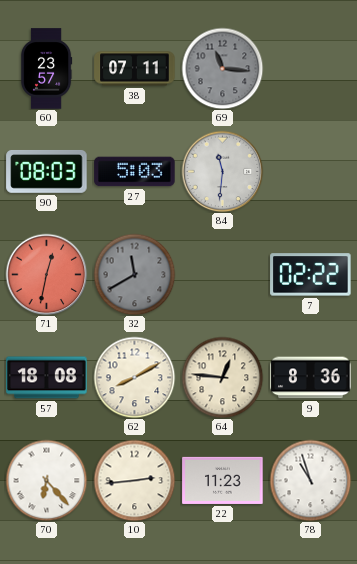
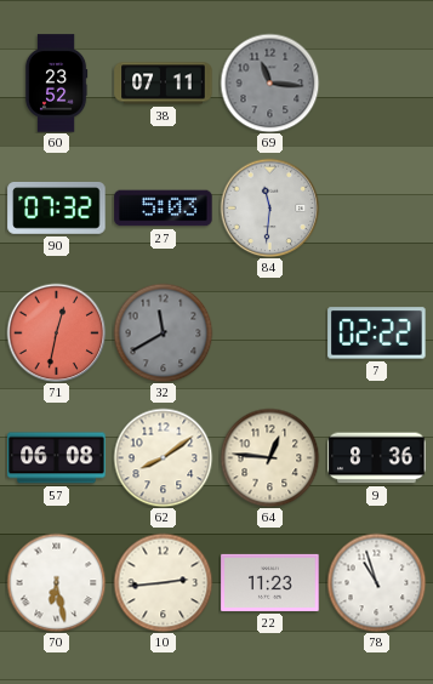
60: 23:57 -> 23:52
90: 08:03 -> 07:32
57: 18:08 -> 06:08
62: 8:10 -> 8:09
70: 6:23 -> 6:28
